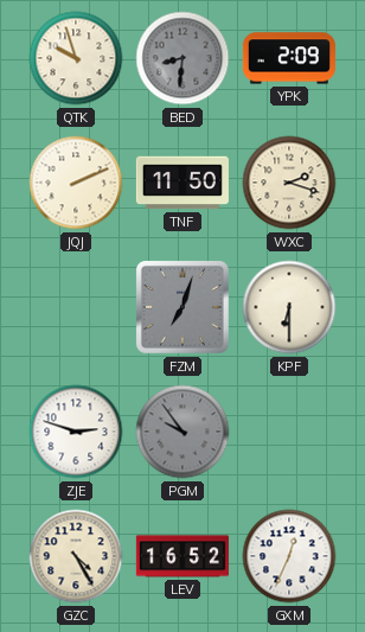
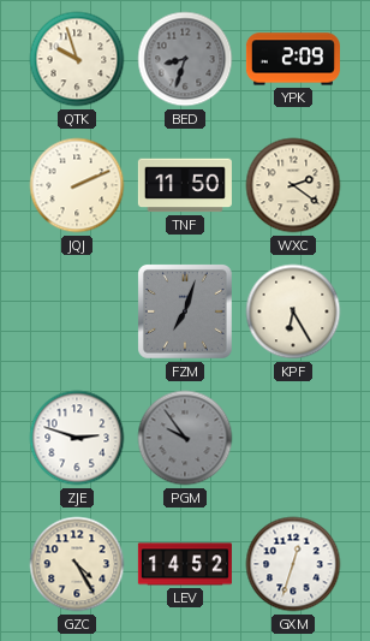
BED: 8:31 -> 8:33
WXC: 2:18 -> 2:21
KPF: 6:30 -> 6:25
LEV: 16:52 -> 14:52
GXM: 12:34 -> 12:33
